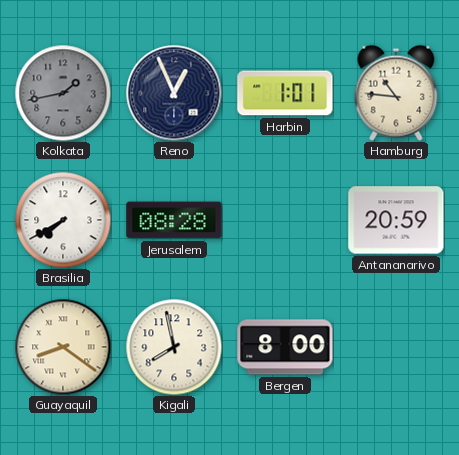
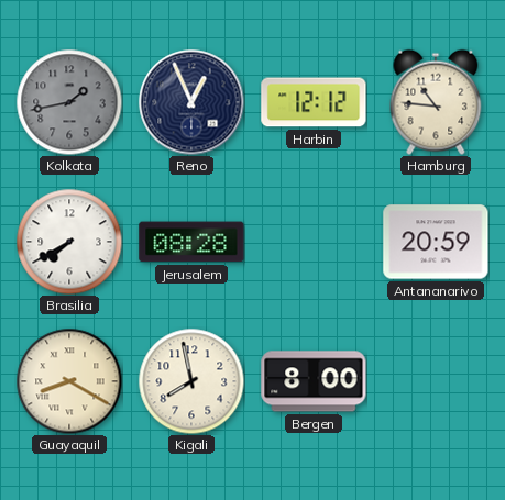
Harbin: 1:01 -> 12:12
Guayaquil: 8:21 -> 8:20
